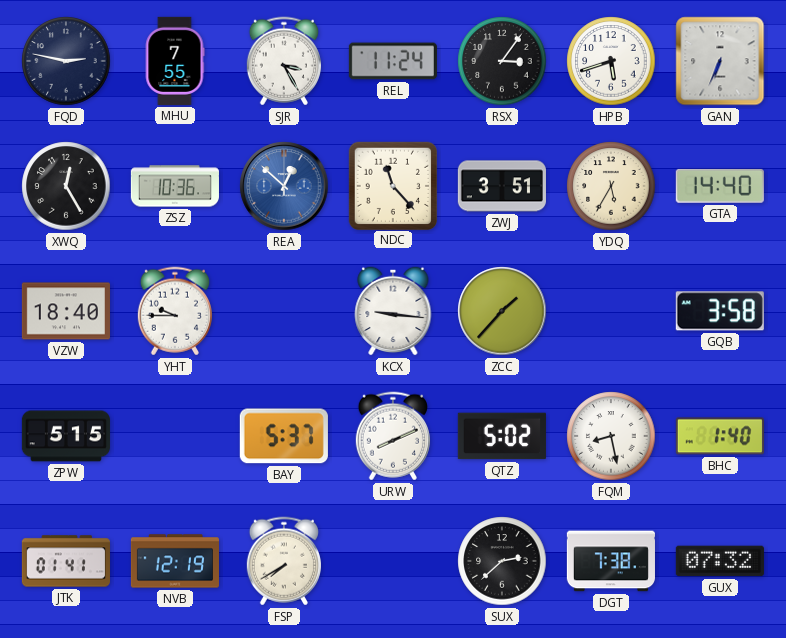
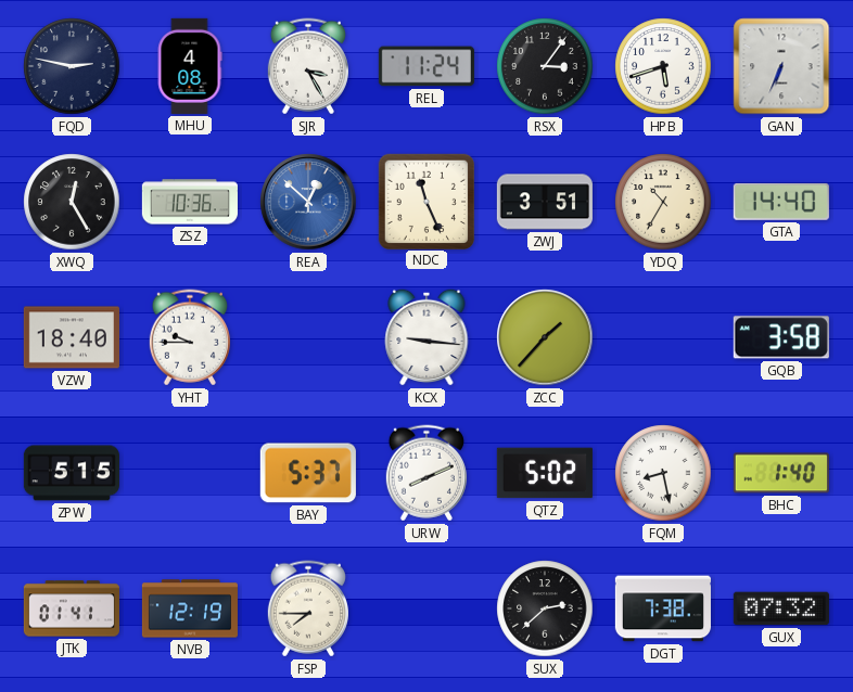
MHU: 7:55 -> 4:08
NDC: 11:23 -> 11:26
YDQ: 5:35 -> 10:35
FSP: 7:40 -> 7:45
